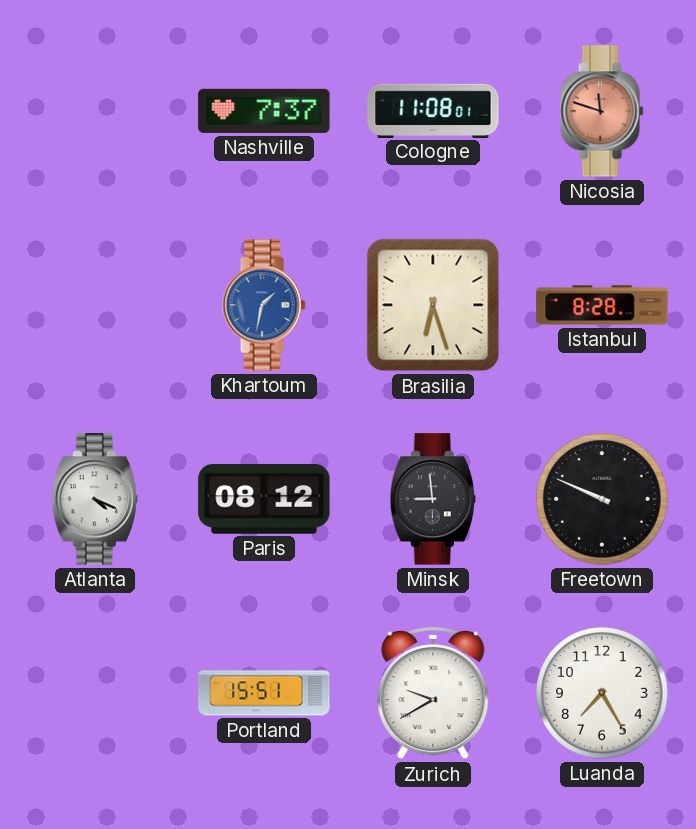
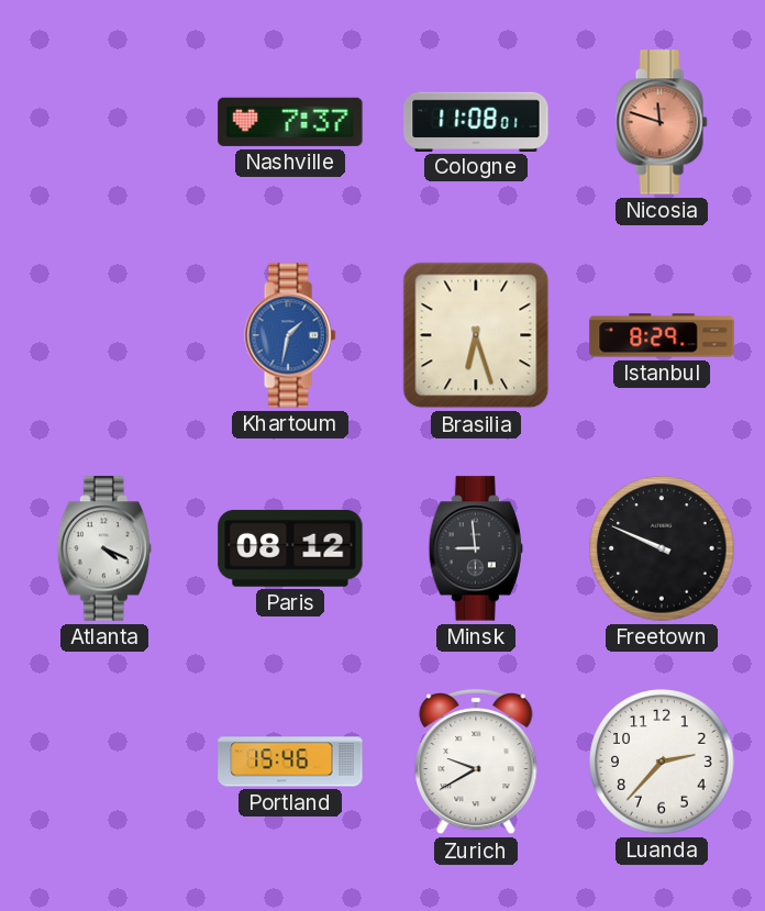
Istanbul: 8:28 -> 8:29
Portland: 15:51 -> 15:46
Luanda: 7:25 -> 2:37
